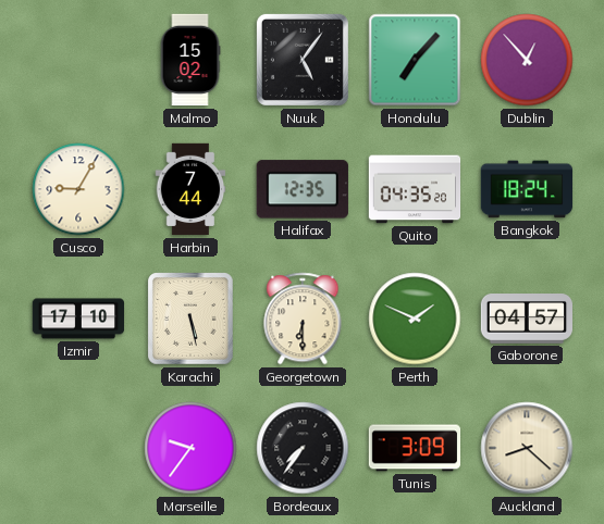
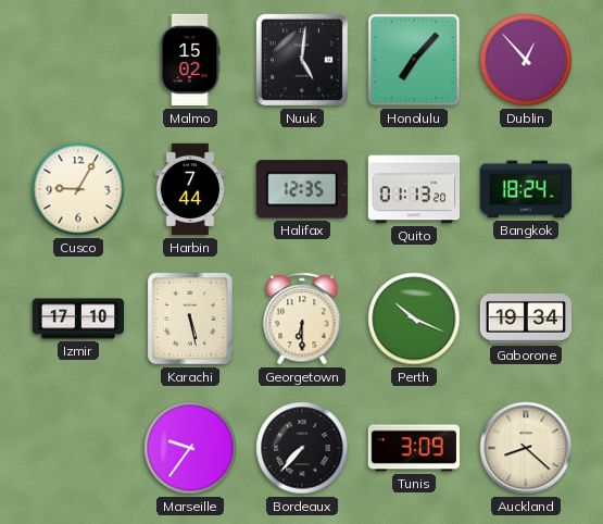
Nuuk: 5:06 -> 5:01
Quito: 04:35 -> 01:13
Perth: 1:49 -> 10:19
Gaborone: 04:57 -> 19:34
Bordeaux: 7:36 -> 7:37
